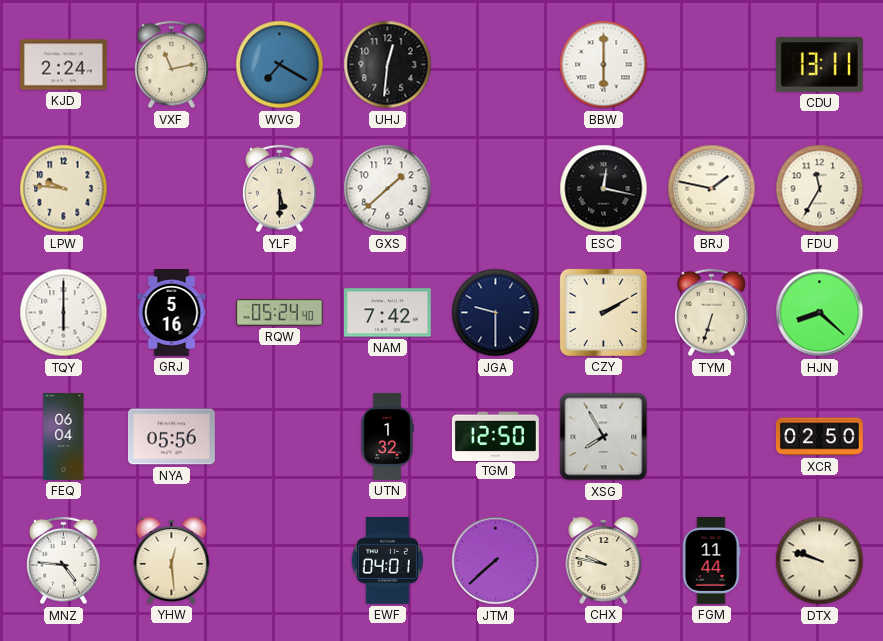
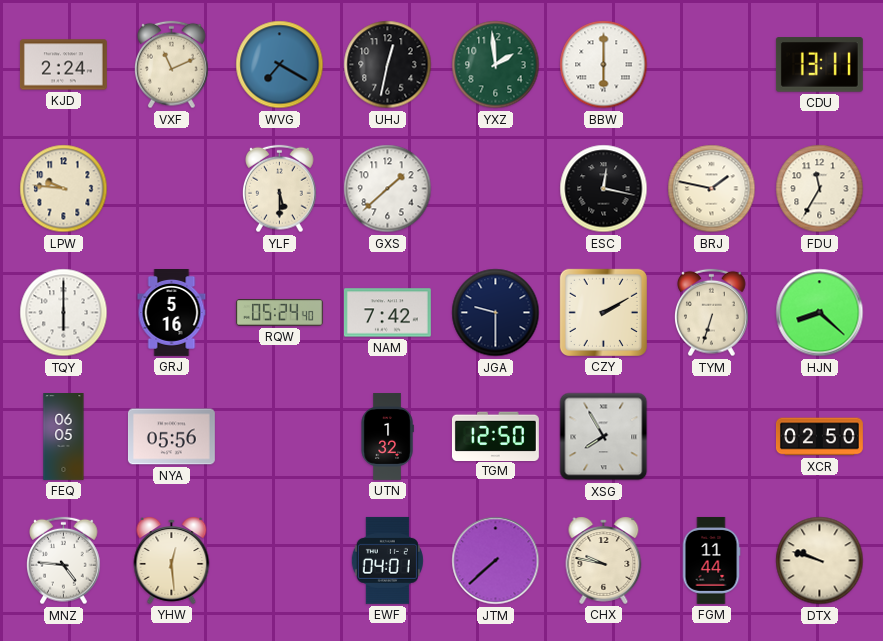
VXF: 11:13 -> 11:11
UHJ: 12:31 -> 12:32
YXZ: none -> 1:59
FEQ: 06:04 -> 06:05
